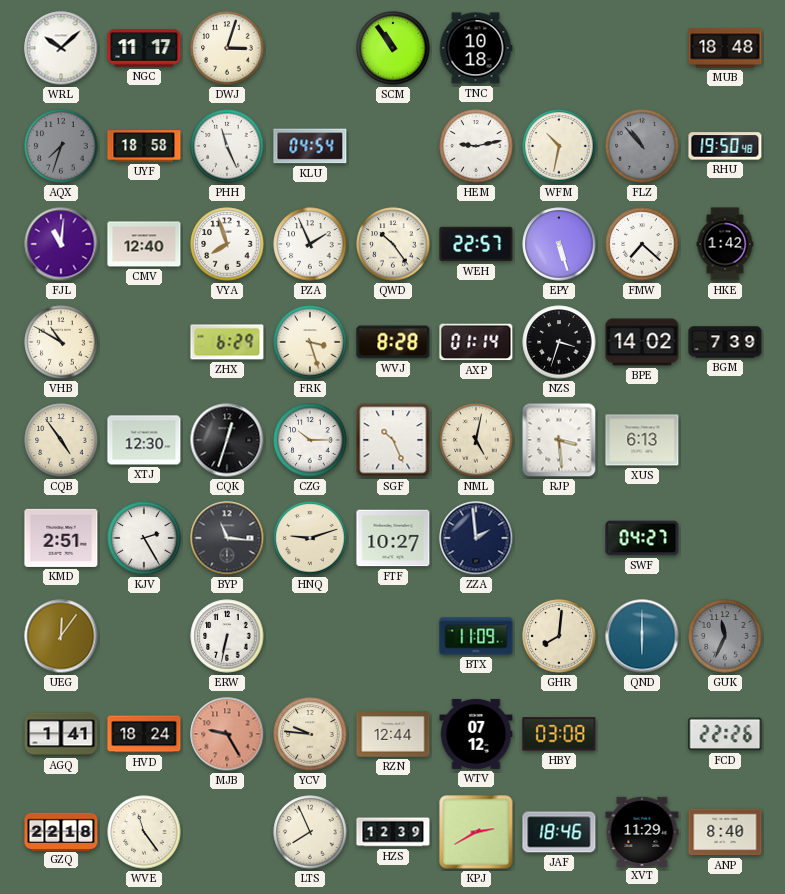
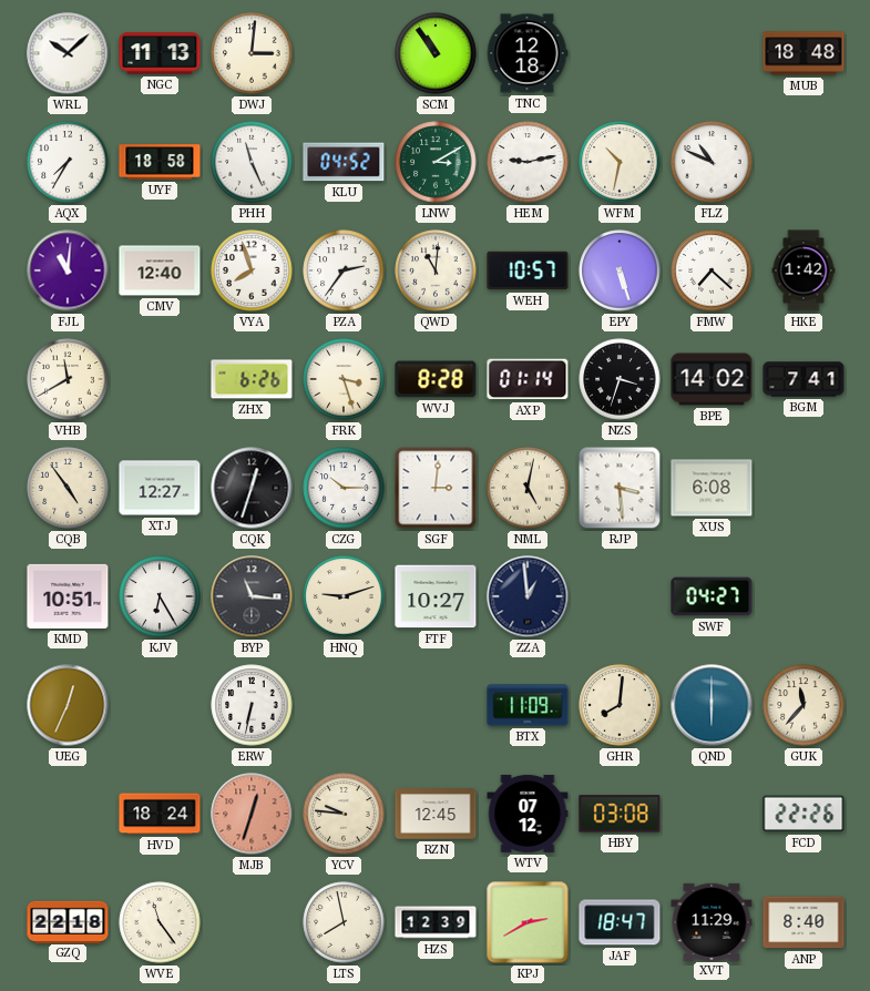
NGC: 11:17 -> 11:13
DWJ: 3:03 -> 3:01
TNC: 10:18 -> 12:18
AQX: 7:33 -> 7:35
AQX dial: grey -> white
KLU: 04:54 -> 04:52
LNW: none -> 3:10
FLZ: 10:53 -> 10:49
FLZ dial: grey -> white
RHU: 19:50 -> none
PZA: 1:56 -> 2:36
QWD: 10:24 -> 11:01
WEH: 22:57 -> 10:57
VHB: 10:50 -> 11:40
ZHX: 6:29 -> 6:26
BGM: 7:39 -> 7:41
XTJ: 12:30 -> 12:27
SGF: 10:26 -> 3:01
XUS: 6:13 -> 6:08
KMD: 2:51 -> 10:51
KJV: 2:25 -> 6:25
ZZA: 1:59 -> 12:59
UEG: 12:06 -> 12:34
GUK: 11:34 -> 11:37
GUK dial: grey -> cream
AGQ: 1:41 -> none
MJB: 9:25 -> 12:33
RZN: 12:44 -> 12:45
LTS: 7:56 -> 7:58
JAF: 18:46 -> 18:47
